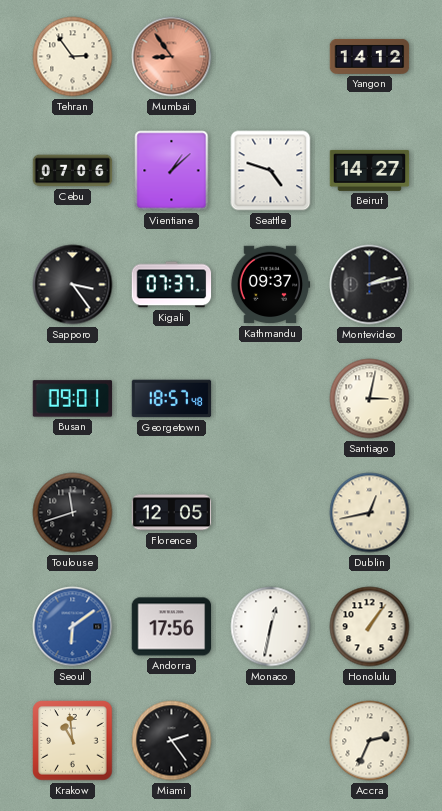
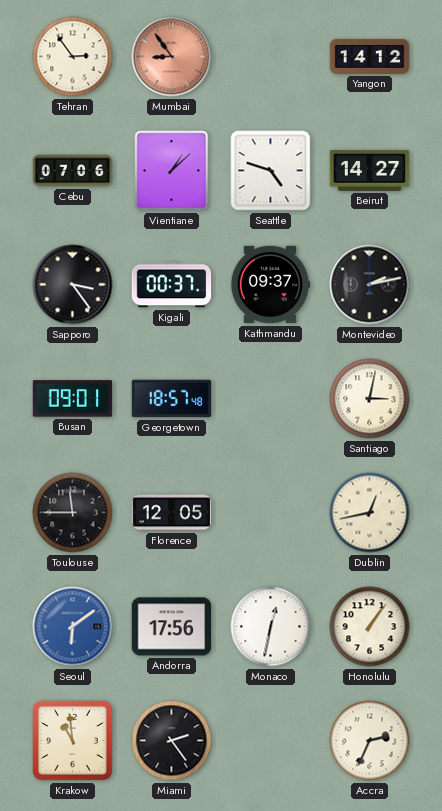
Kigali: 07:37 -> 00:37
Toulouse: 11:42 -> 11:45
